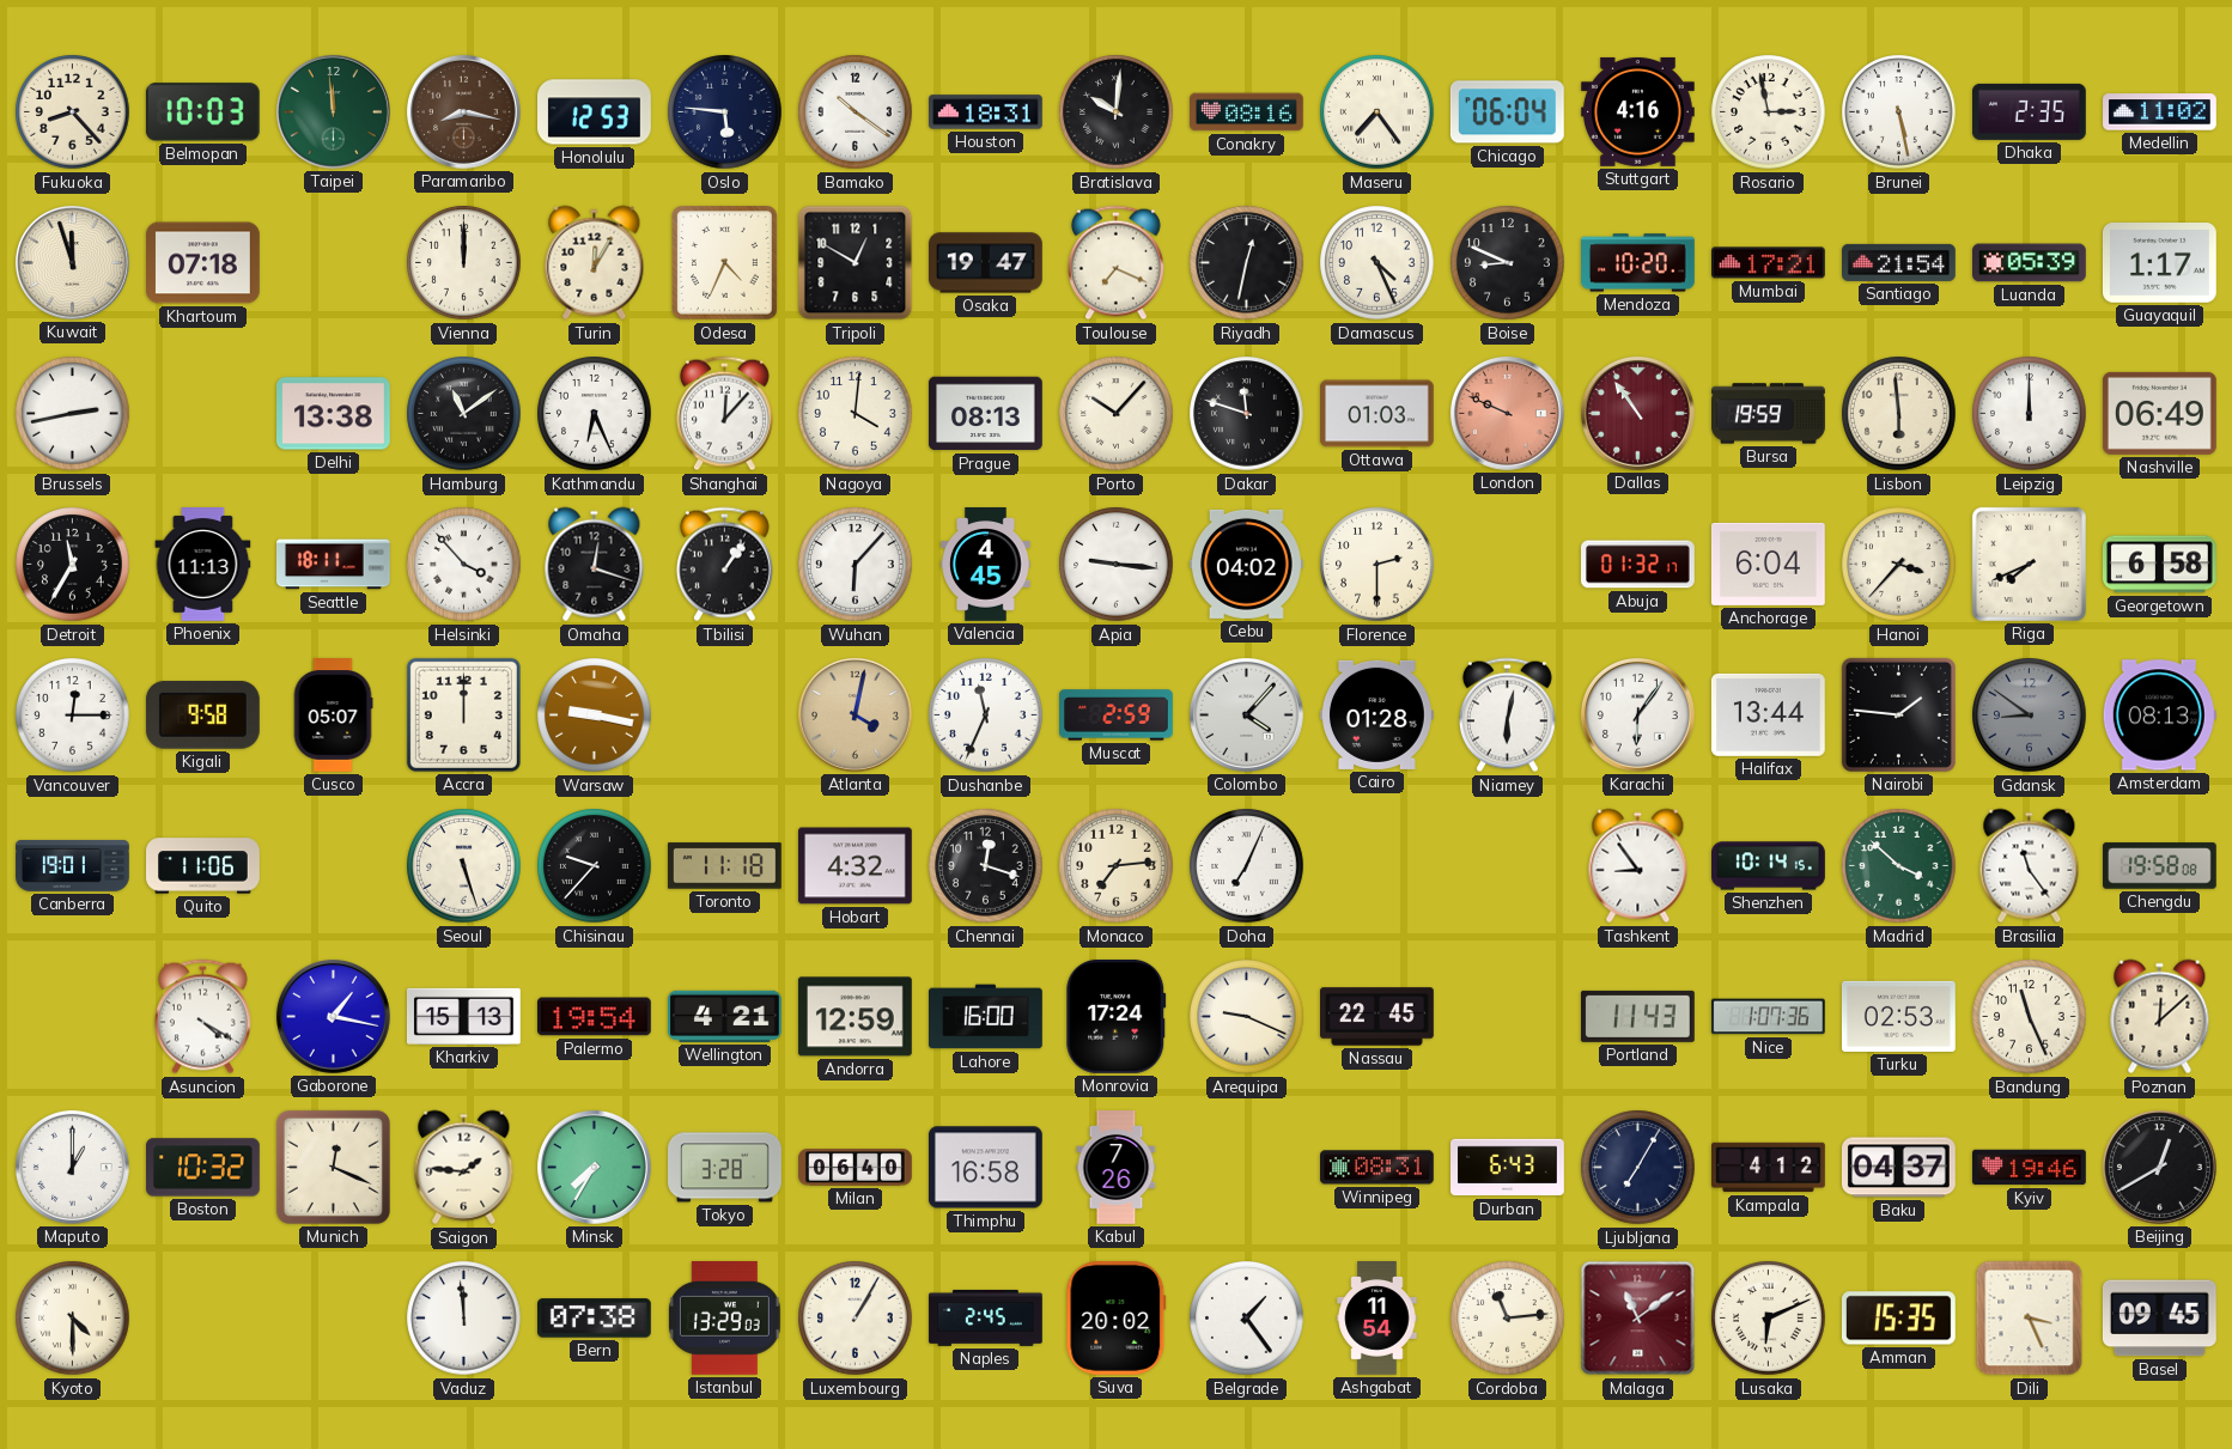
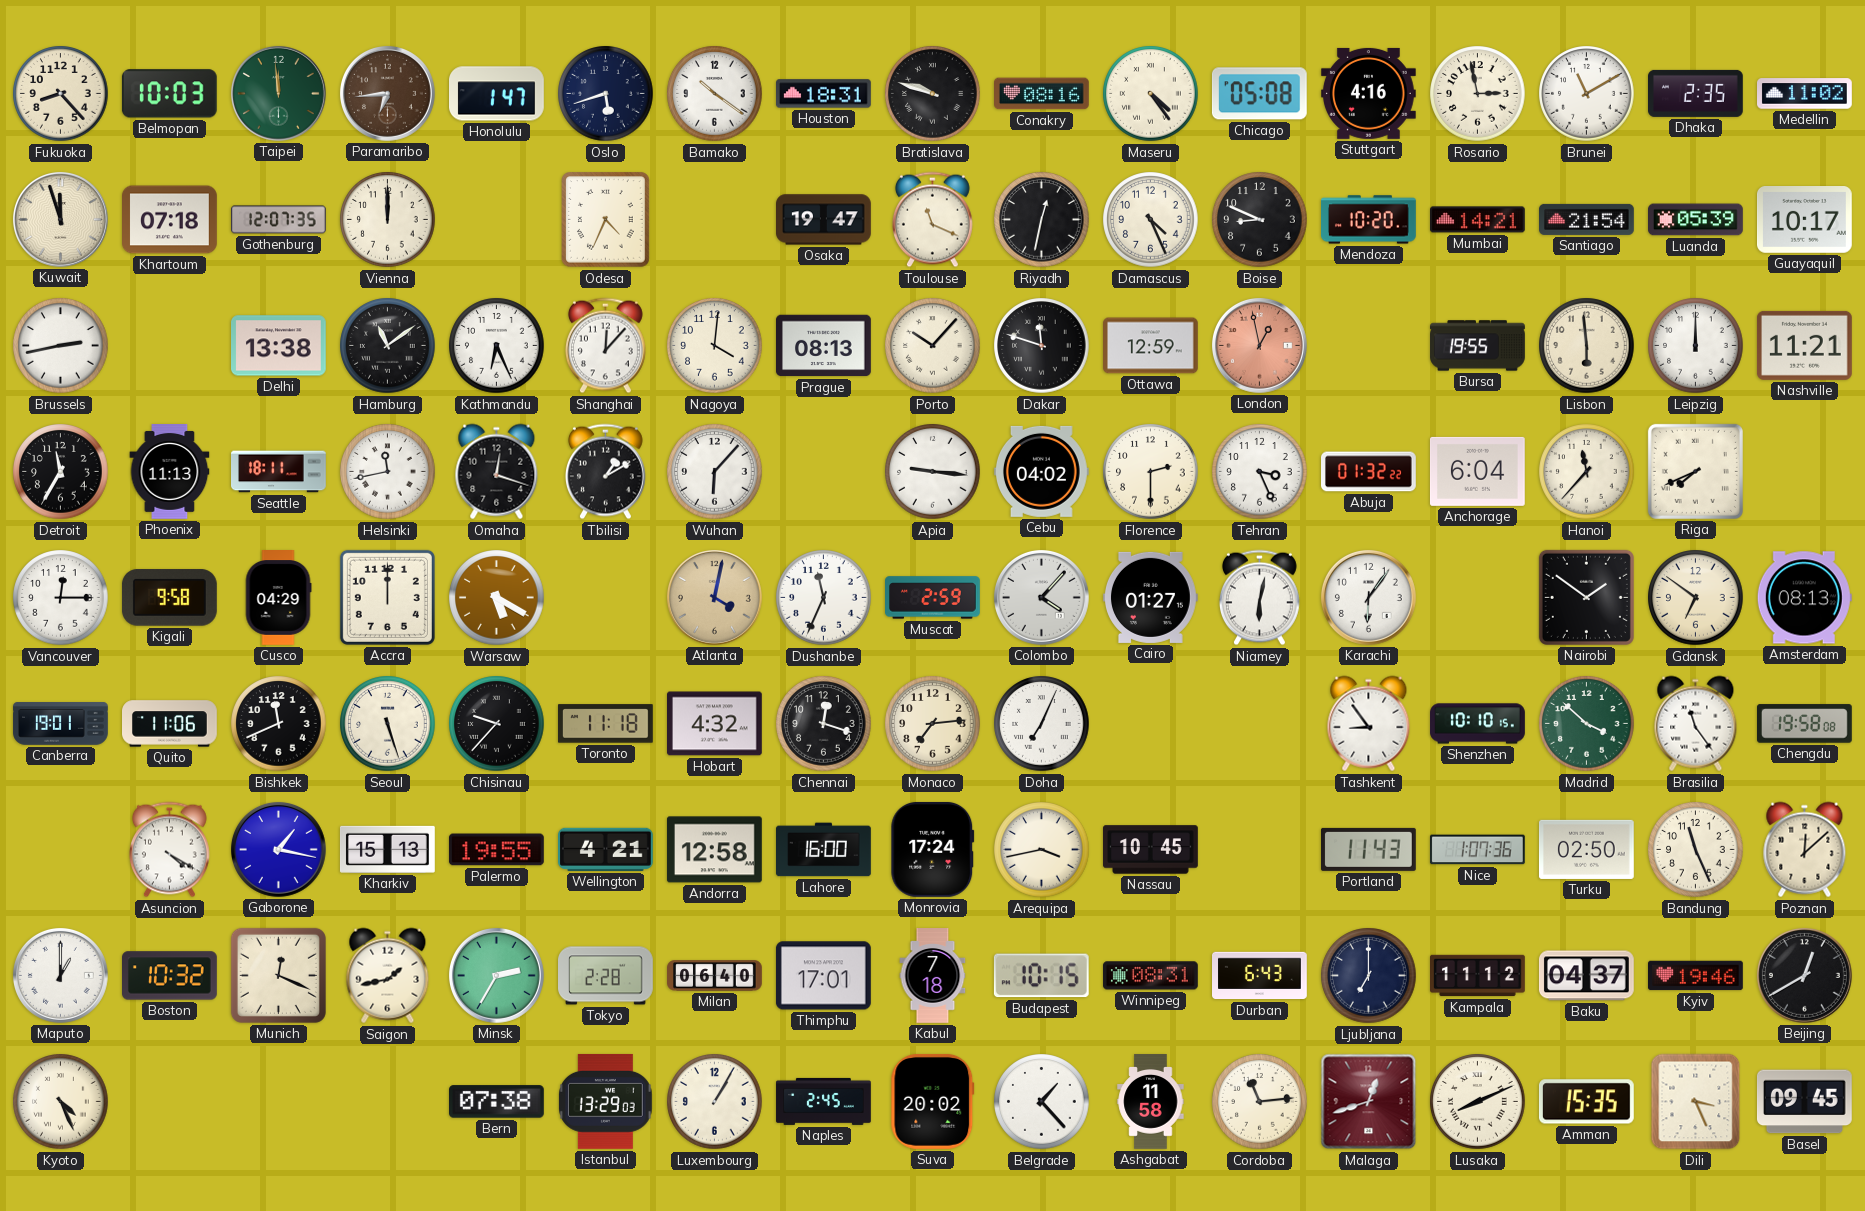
Paramaribo: 8:17 -> 6:44
Honolulu: 12:53 -> 1:47
Oslo: 5:46 -> 5:42
Bratislava: 10:01 -> 9:48
Maseru: 7:24 -> 4:24
Chicago: 06:04 -> 05:08
Brunei: 5:28 -> 11:10
Gothenburg: none -> 12:07
Turin: 12:05 -> none
Tripoli: 12:50 -> none
Toulouse: 7:19 -> 11:19
Mumbai: 17:21 -> 14:21
Guayaquil: 1:17 -> 10:17
Ottawa: 01:03 -> 12:59
London: 9:49 -> 12:58
Dallas: 10:54 -> none
Bursa: 19:59 -> 19:55
Nashville: 06:49 -> 11:21
Helsinki: 3:53 -> 11:43
Tbilisi: 1:06 -> 1:10
Valencia: 4:45 -> none
Tehran: none -> 3:26
Abuja: 01:32:17 -> 01:32:22
Hanoi: 3:37 -> 11:37
Georgetown: 6:58 -> none
Cusco: 05:07 -> 04:29
Warsaw: 9:17 -> 5:20
Cairo: 01:28 -> 01:27
Halifax: 13:44 -> none
Nairobi: 1:46 -> 1:51
Gdansk: 8:51 -> 6:51
Gdansk dial: grey -> cream
Bishkek: none -> 11:41
Shenzhen: 10:14 -> 10:10
Palermo: 19:54 -> 19:55
Andorra: 12:59 -> 12:58
Arequipa: 9:19 -> 3:43
Nassau: 22:45 -> 10:45
Turku: 02:53 -> 02:50
Saigon: 1:46 -> 1:43
Minsk: 7:35 -> 2:35
Tokyo: 3:28 -> 2:28
Thimphu: 16:58 -> 17:01
Kabul: 7:26 -> 7:18
Budapest: none -> 10:15
Ljubljana: 7:05 -> 7:00
Kampala: 4:12 -> 11:12
Kyoto: 4:30 -> 4:26
Vaduz: 11:59 -> none
Belgrade: 1:24 -> 1:23
Ashgabat: 11:54 -> 11:58
Malaga: 11:09 -> 12:42
Lusaka: 6:11 -> 8:11
